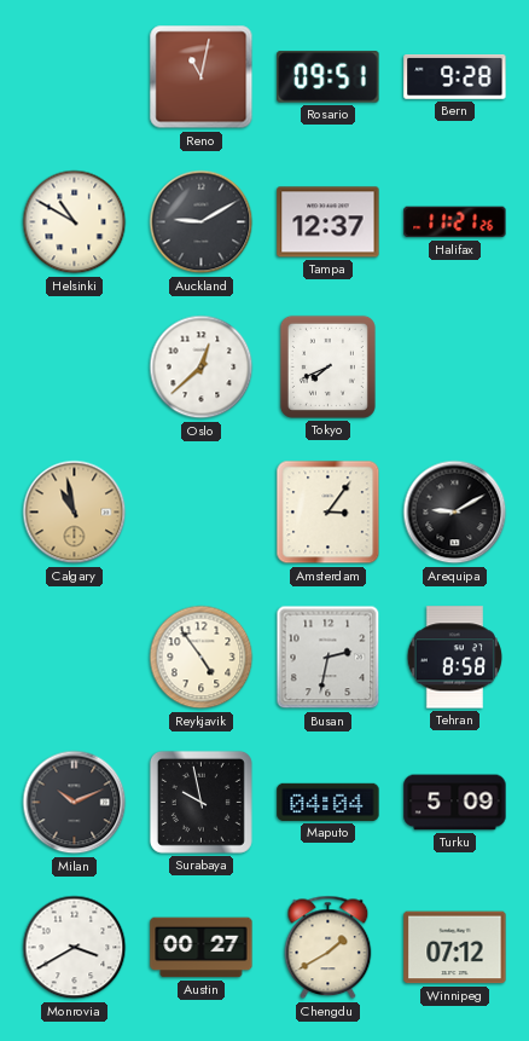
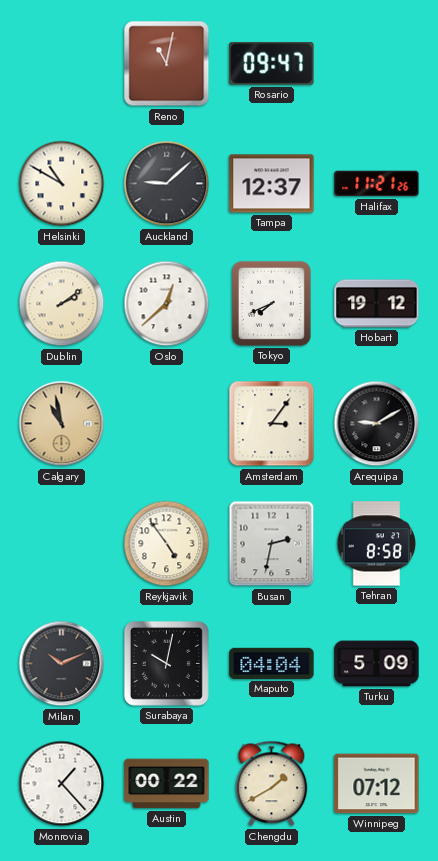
Rosario: 09:51 -> 09:47
Bern: 9:28 -> none
Auckland: 9:10 -> 9:08
Dublin: none -> 2:09
Hobart: none -> 19:12
Surabaya: 9:58 -> 10:02
Monrovia: 3:40 -> 1:23
Austin: 00:27 -> 00:22
